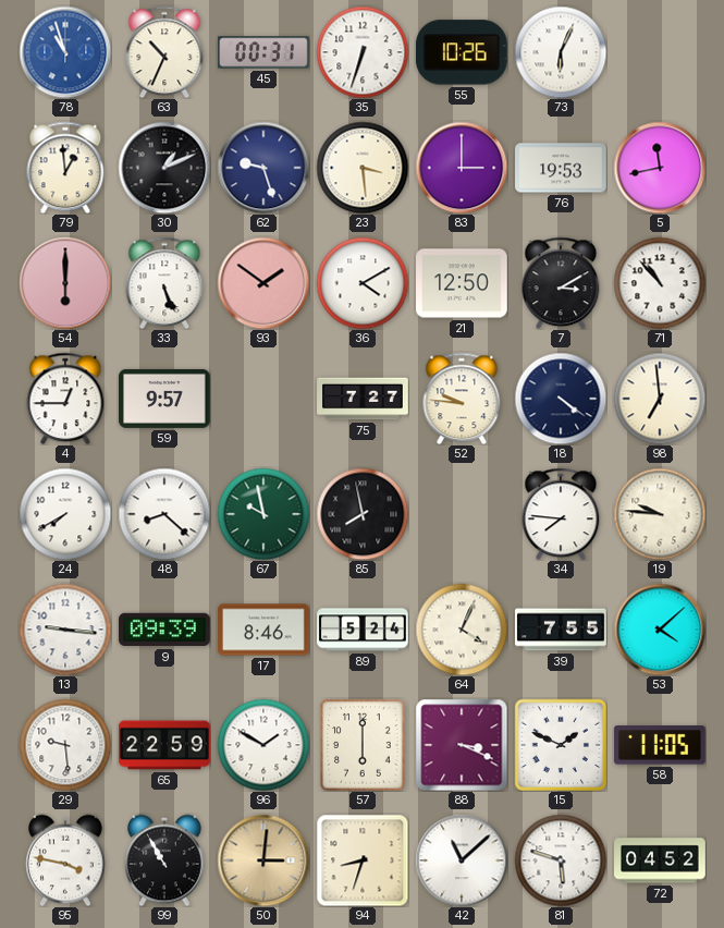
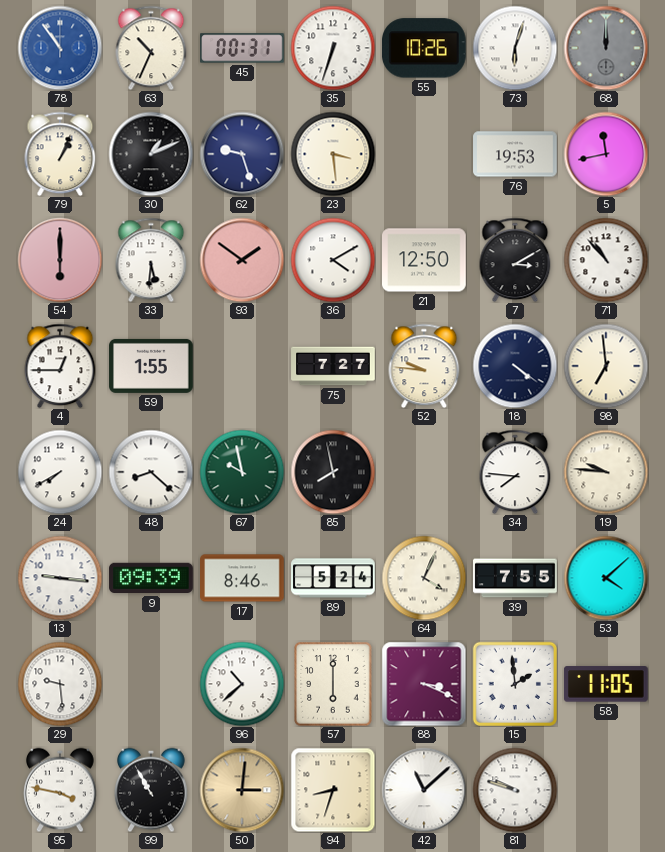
78: 10:57 -> 10:54
73: 6:04 -> 6:03
68: none -> 12:00
79: 12:59 -> 1:04
83: 3:00 -> none
33: 5:26 -> 5:31
59: 9:57 -> 1:55
65: 22:59 -> none
96: 1:50 -> 10:38
15: 1:49 -> 1:59
81: 5:48 -> 9:48
72: 04:52 -> none
